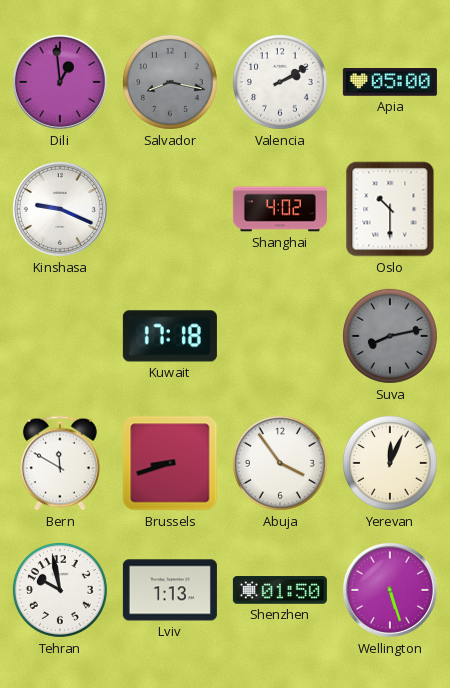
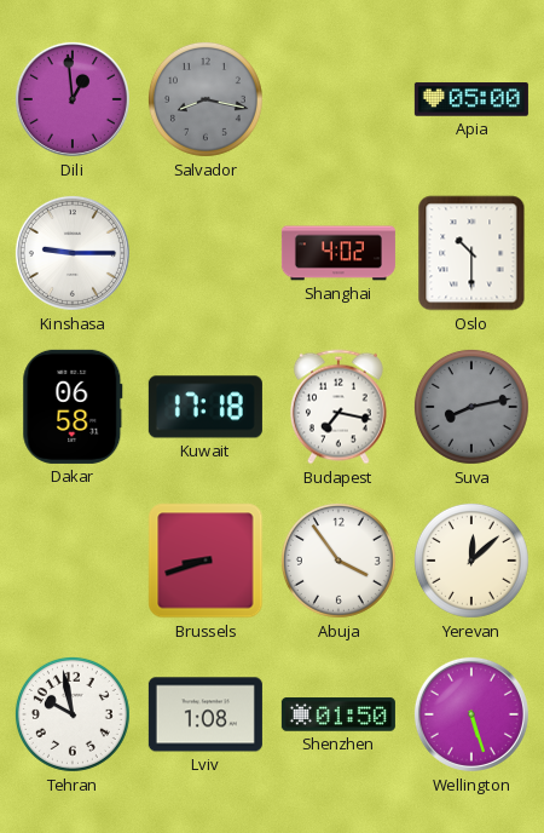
Valencia: 2:10 -> none
Kinshasa: 9:19 -> 9:15
Dakar: none -> 06:58
Budapest: none -> 7:17
Bern: 11:50 -> none
Yerevan: 12:04 -> 12:08
Lviv: 1:13 -> 1:08
